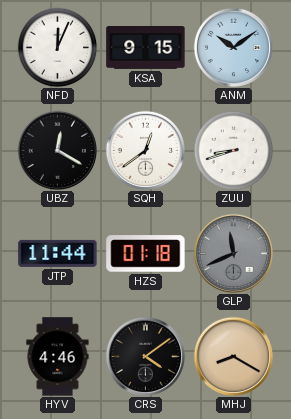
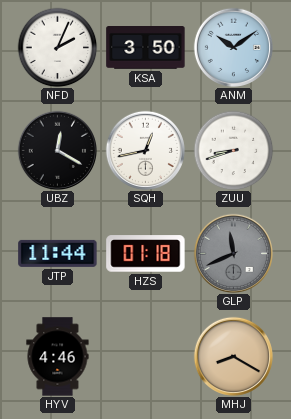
NFD: 12:04 -> 2:04
KSA: 9:15 -> 3:50
SQH: 12:39 -> 12:43
CRS: 4:09 -> none
